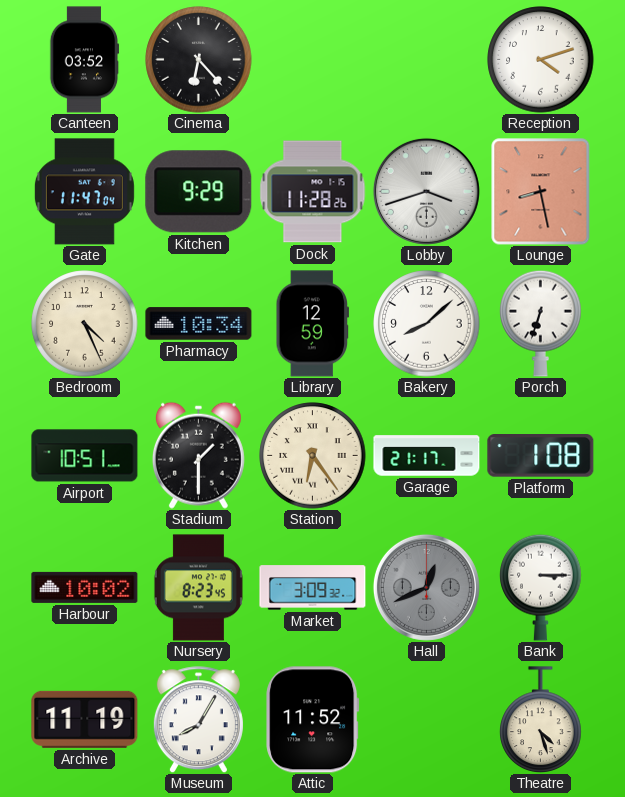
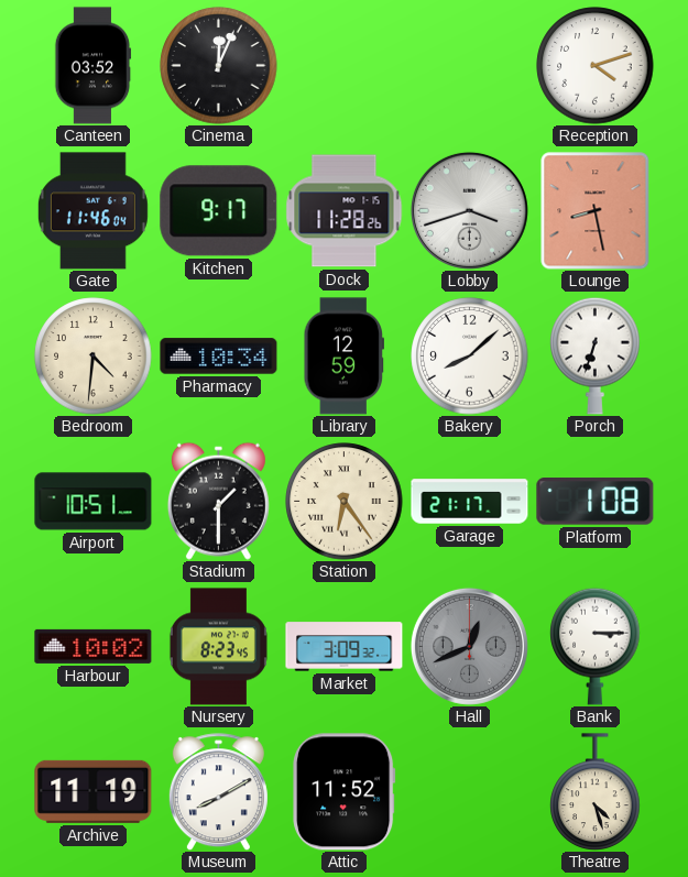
Cinema: 6:23 -> 12:04
Gate: 11:47 -> 11:46
Kitchen: 9:29 -> 9:17
Bedroom: 4:26 -> 4:31
Museum: 8:05 -> 8:10
